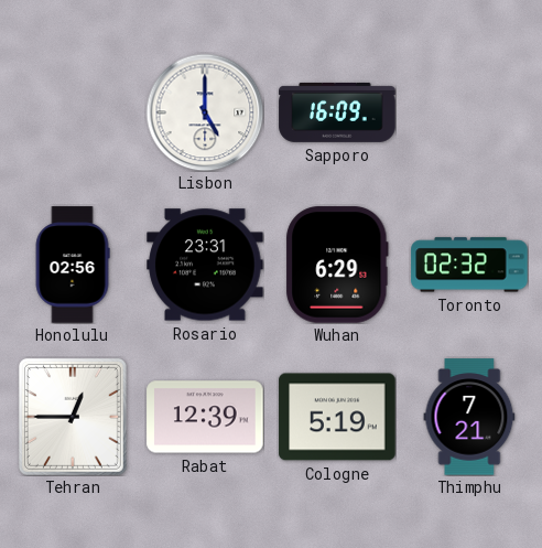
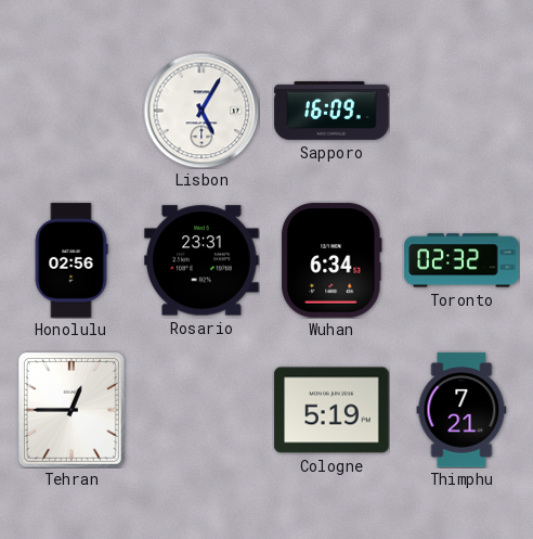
Lisbon: 5:00 -> 5:05
Wuhan: 6:29 -> 6:34
Rabat: 12:39 -> none
